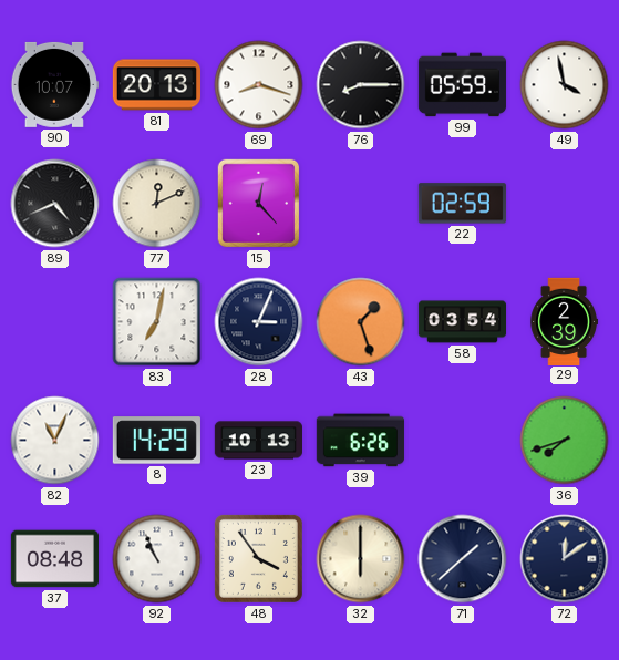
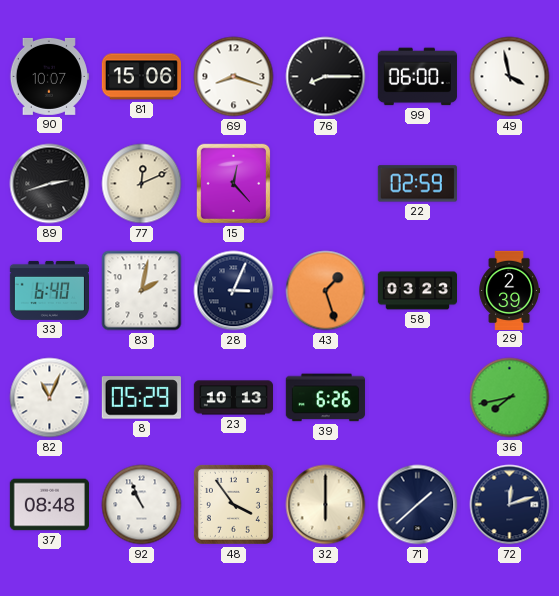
81: 20:13 -> 15:06
99: 05:59 -> 06:00
89: 4:41 -> 2:42
33: none -> 6:40
83: 7:02 -> 2:02
58: 03:54 -> 03:23
8: 14:29 -> 05:29
36: 7:42 -> 7:43
72: 12:09 -> 12:12
